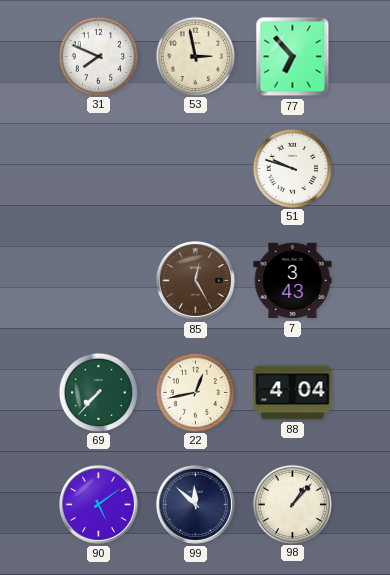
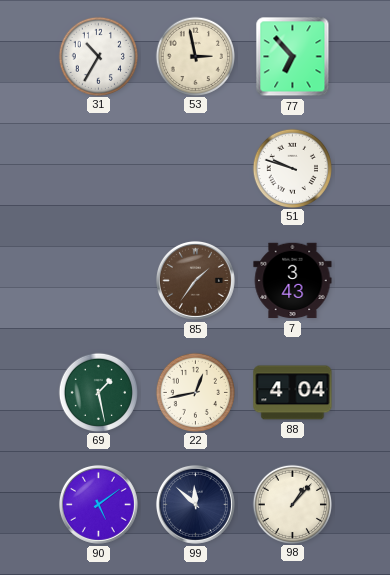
31: 7:49 -> 10:35
85: 12:25 -> 1:36
69: 7:37 -> 1:28
